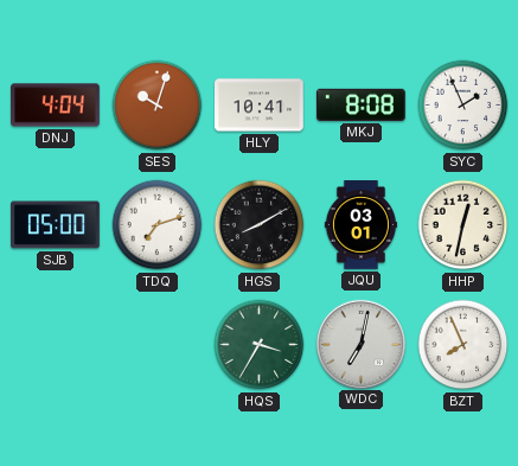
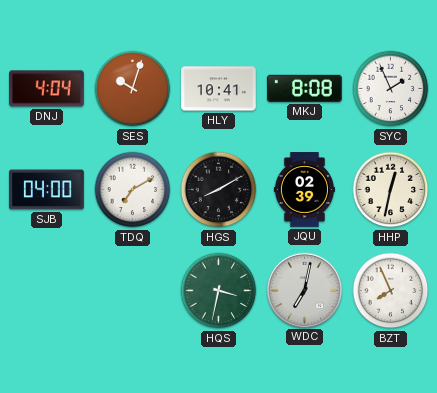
SJB: 05:00 -> 04:00
TDQ: 7:12 -> 7:10
JQU: 03:01 -> 02:39
HQS: 3:35 -> 3:32
